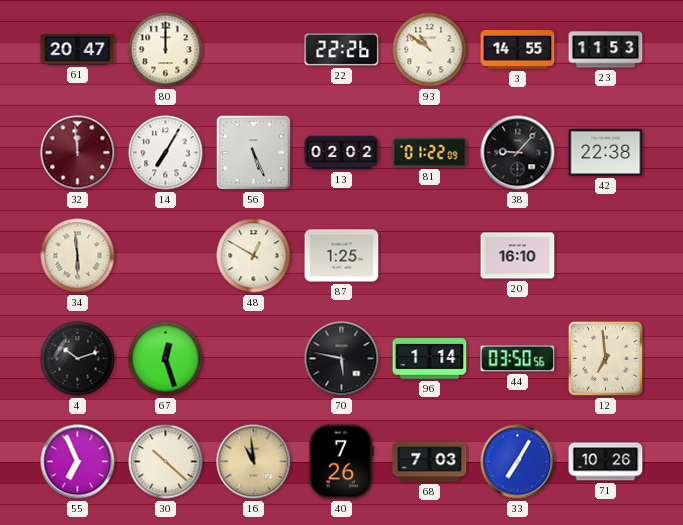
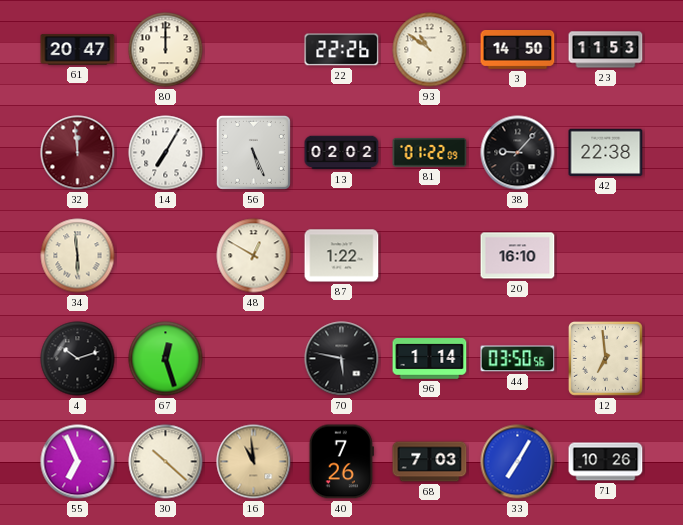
3: 14:55 -> 14:50
87: 1:25 -> 1:22
